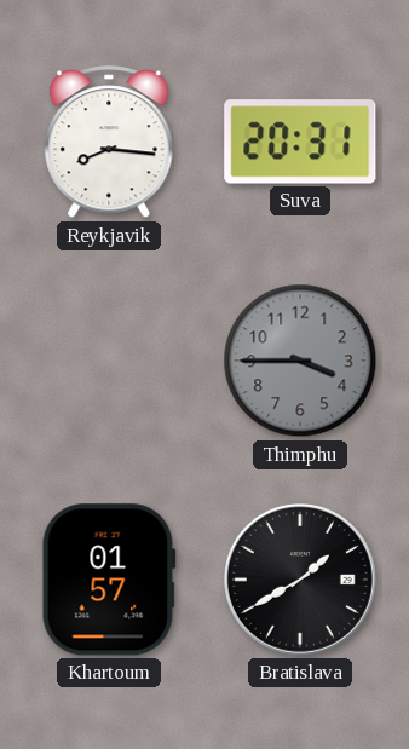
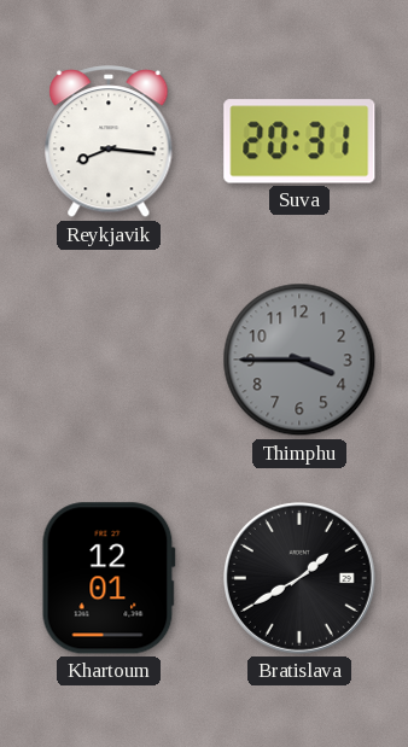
Khartoum: 01:57 -> 12:01
